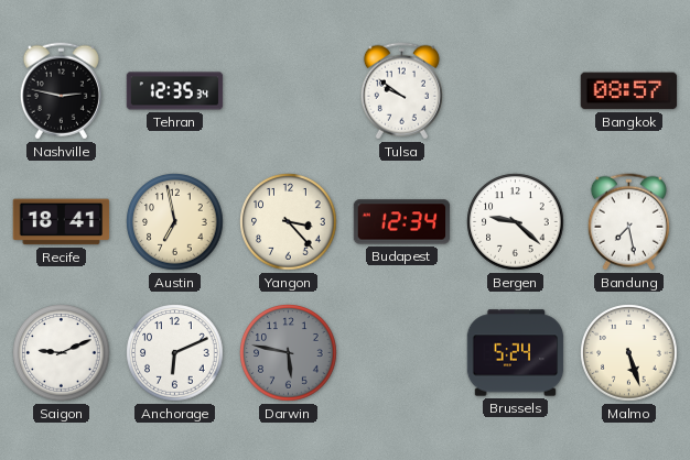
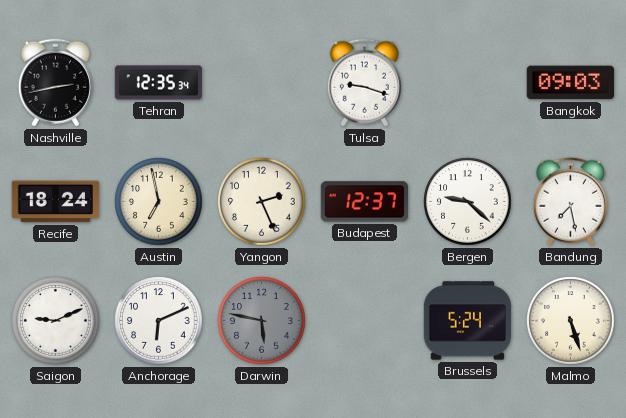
Nashville: 2:47 -> 2:43
Tulsa: 9:51 -> 9:18
Bangkok: 08:57 -> 09:03
Recife: 18:41 -> 18:24
Yangon: 3:23 -> 2:26
Budapest: 12:34 -> 12:37
